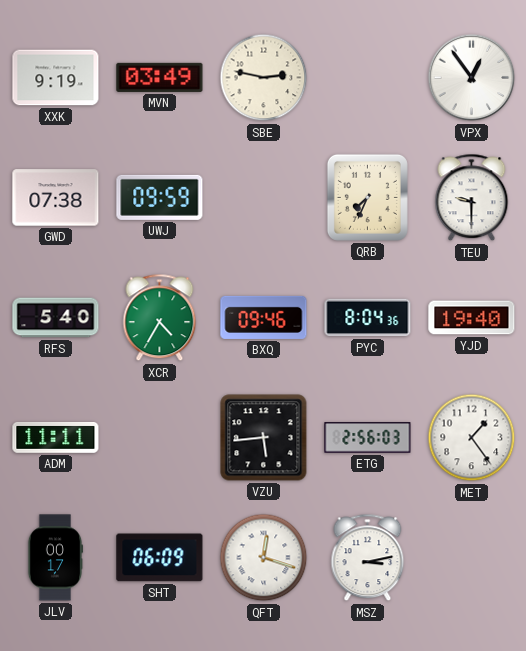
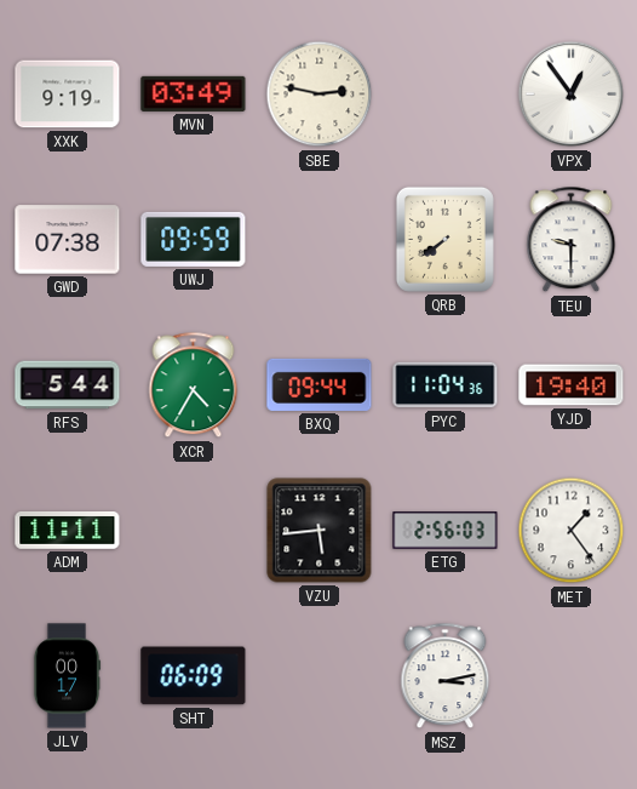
QRB: 7:34 -> 7:39
RFS: 5:40 -> 5:44
BXQ: 09:46 -> 09:44
PYC: 8:04 -> 11:04
QFT: 12:18 -> none
